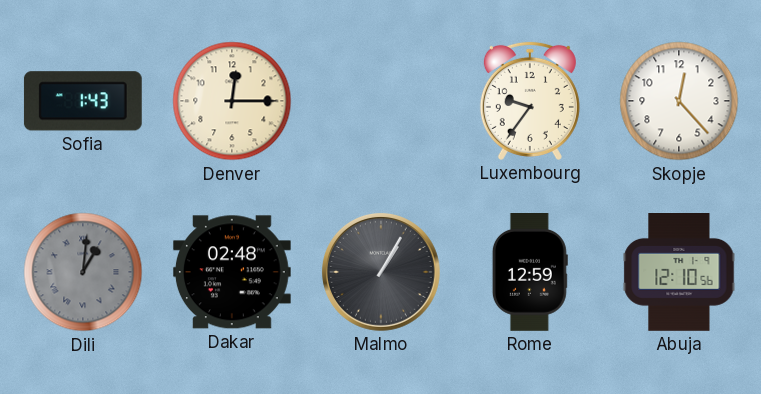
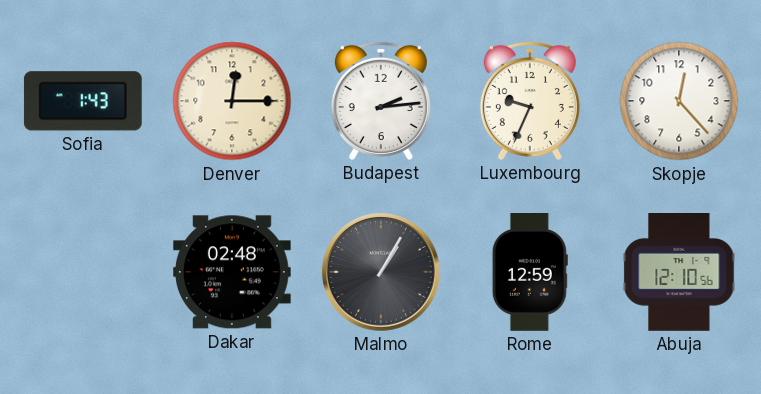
Budapest: none -> 2:14
Luxembourg: 9:36 -> 9:34
Dili: 1:01 -> none
